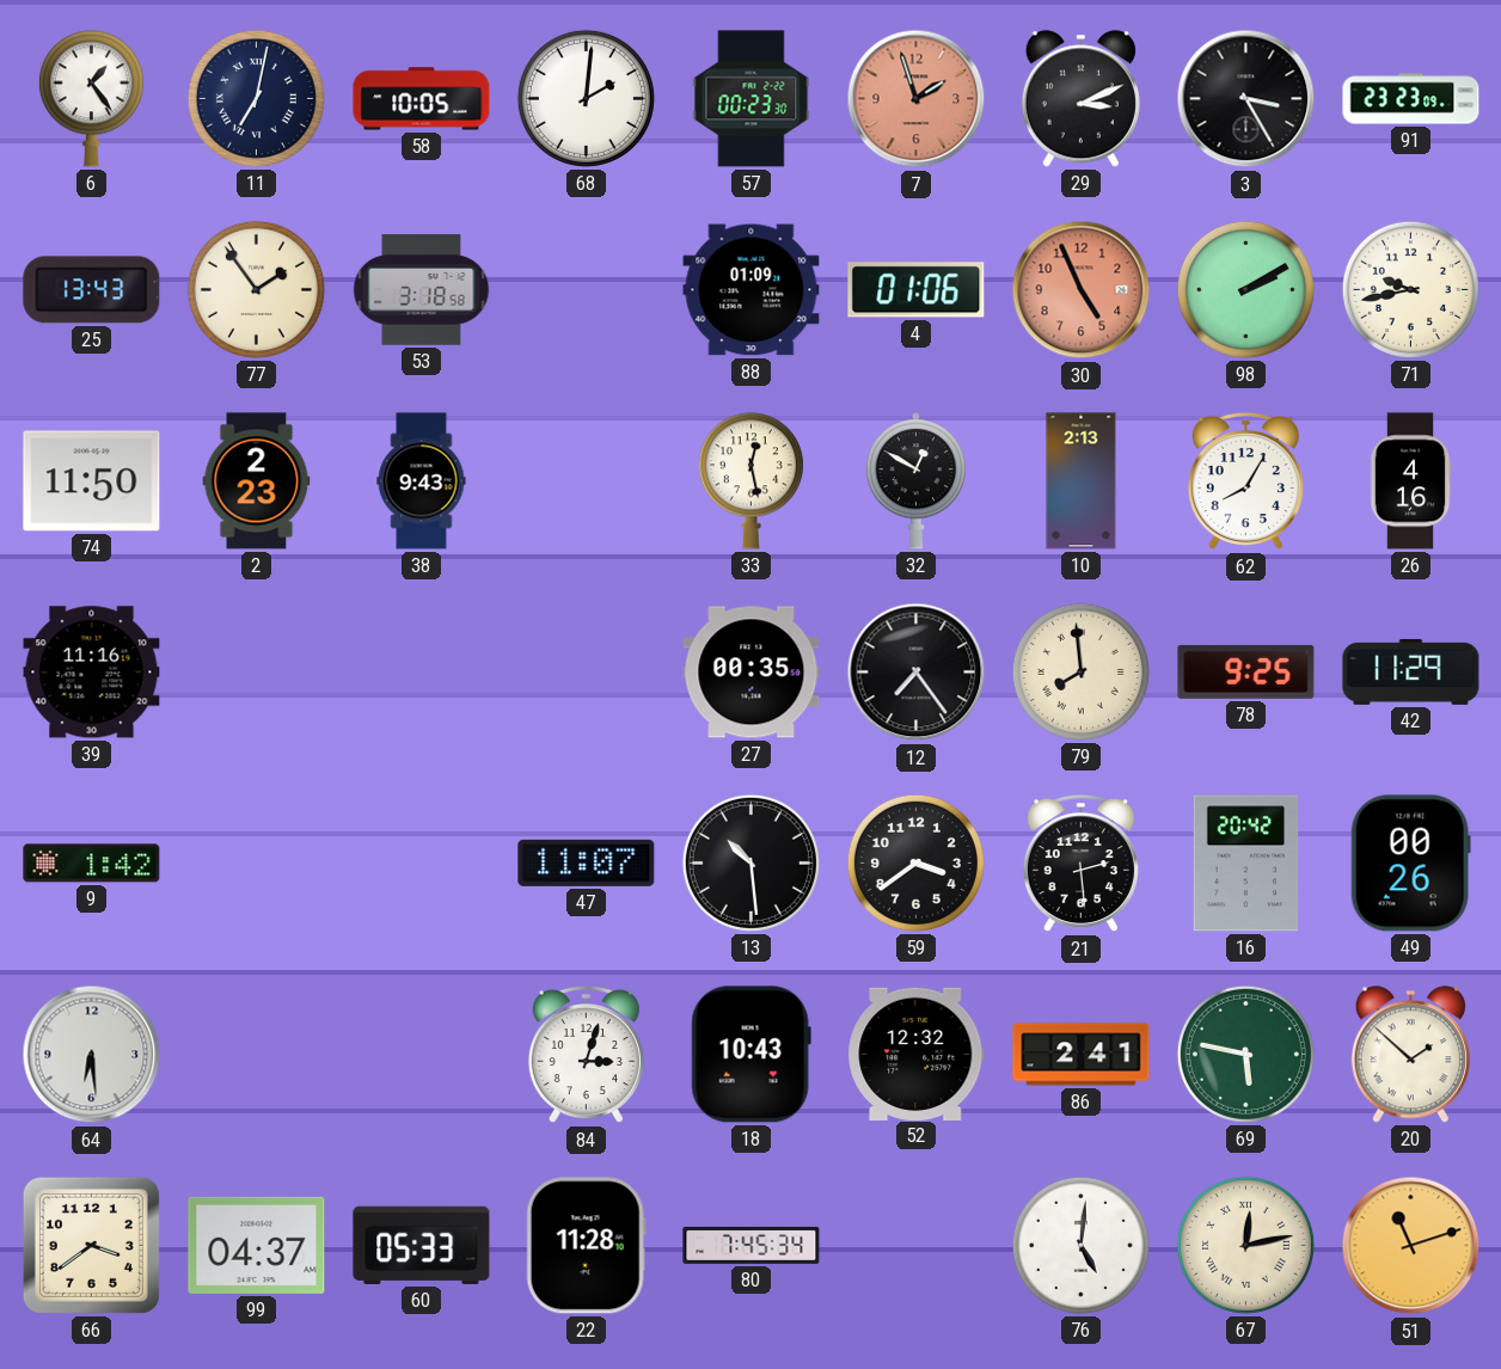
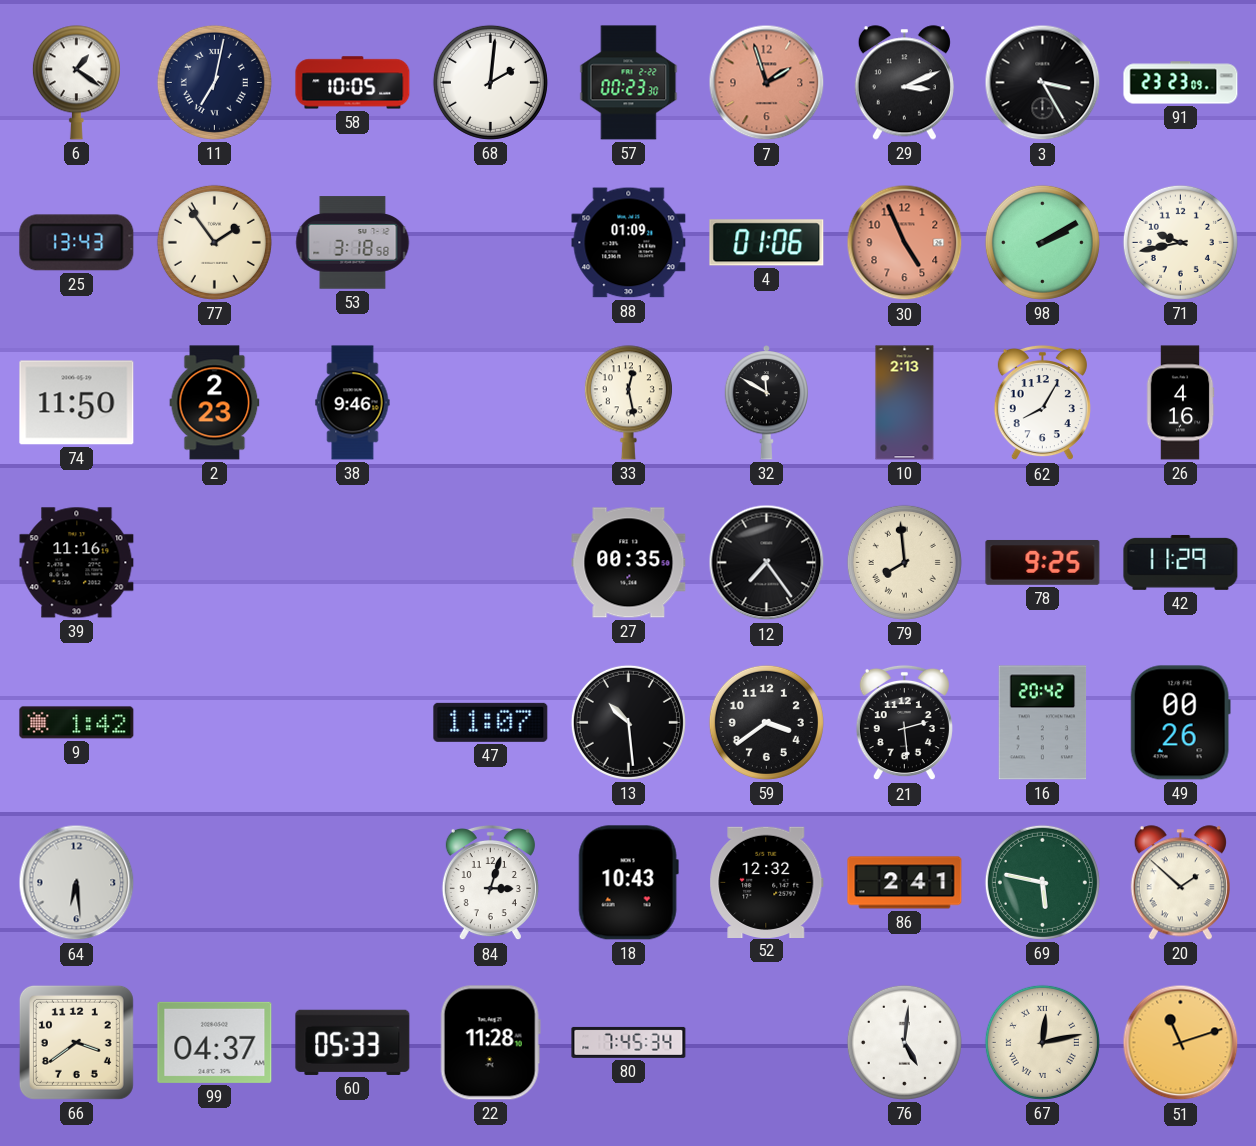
6: 1:24 -> 1:21
38: 9:43 -> 9:46
32: 12:50 -> 11:50
